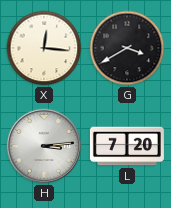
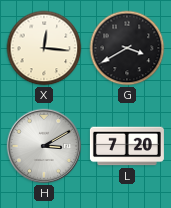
H: 3:14 -> 3:10
